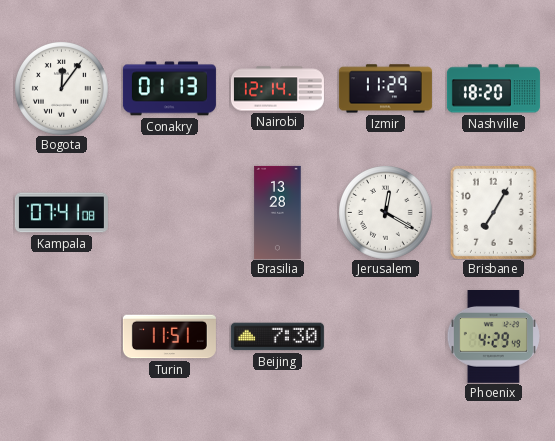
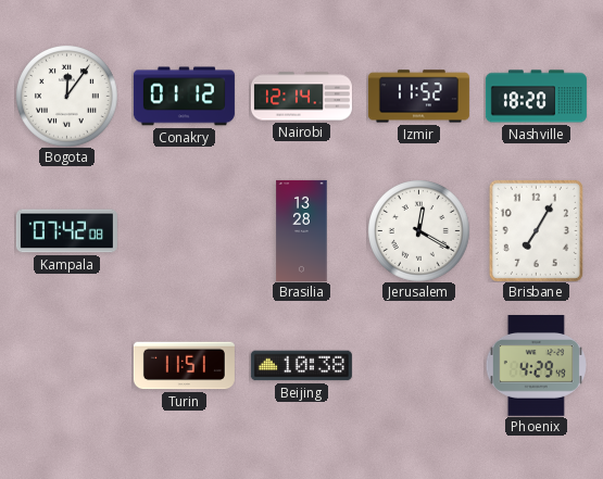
Conakry: 01:13 -> 01:12
Izmir: 11:29 -> 11:52
Kampala: 07:41 -> 07:42
Beijing: 7:30 -> 10:38
